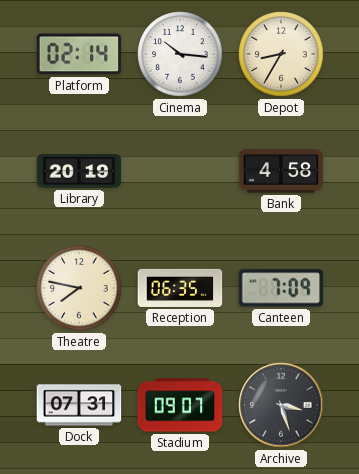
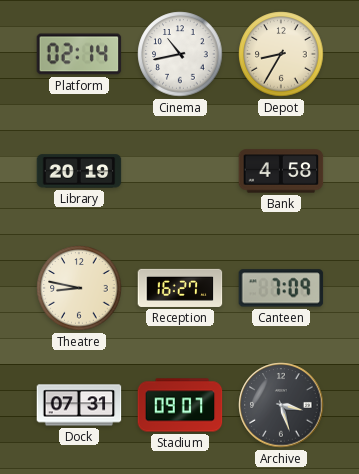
Cinema: 10:16 -> 10:43
Theatre: 7:47 -> 8:47
Reception: 06:35 -> 16:27
